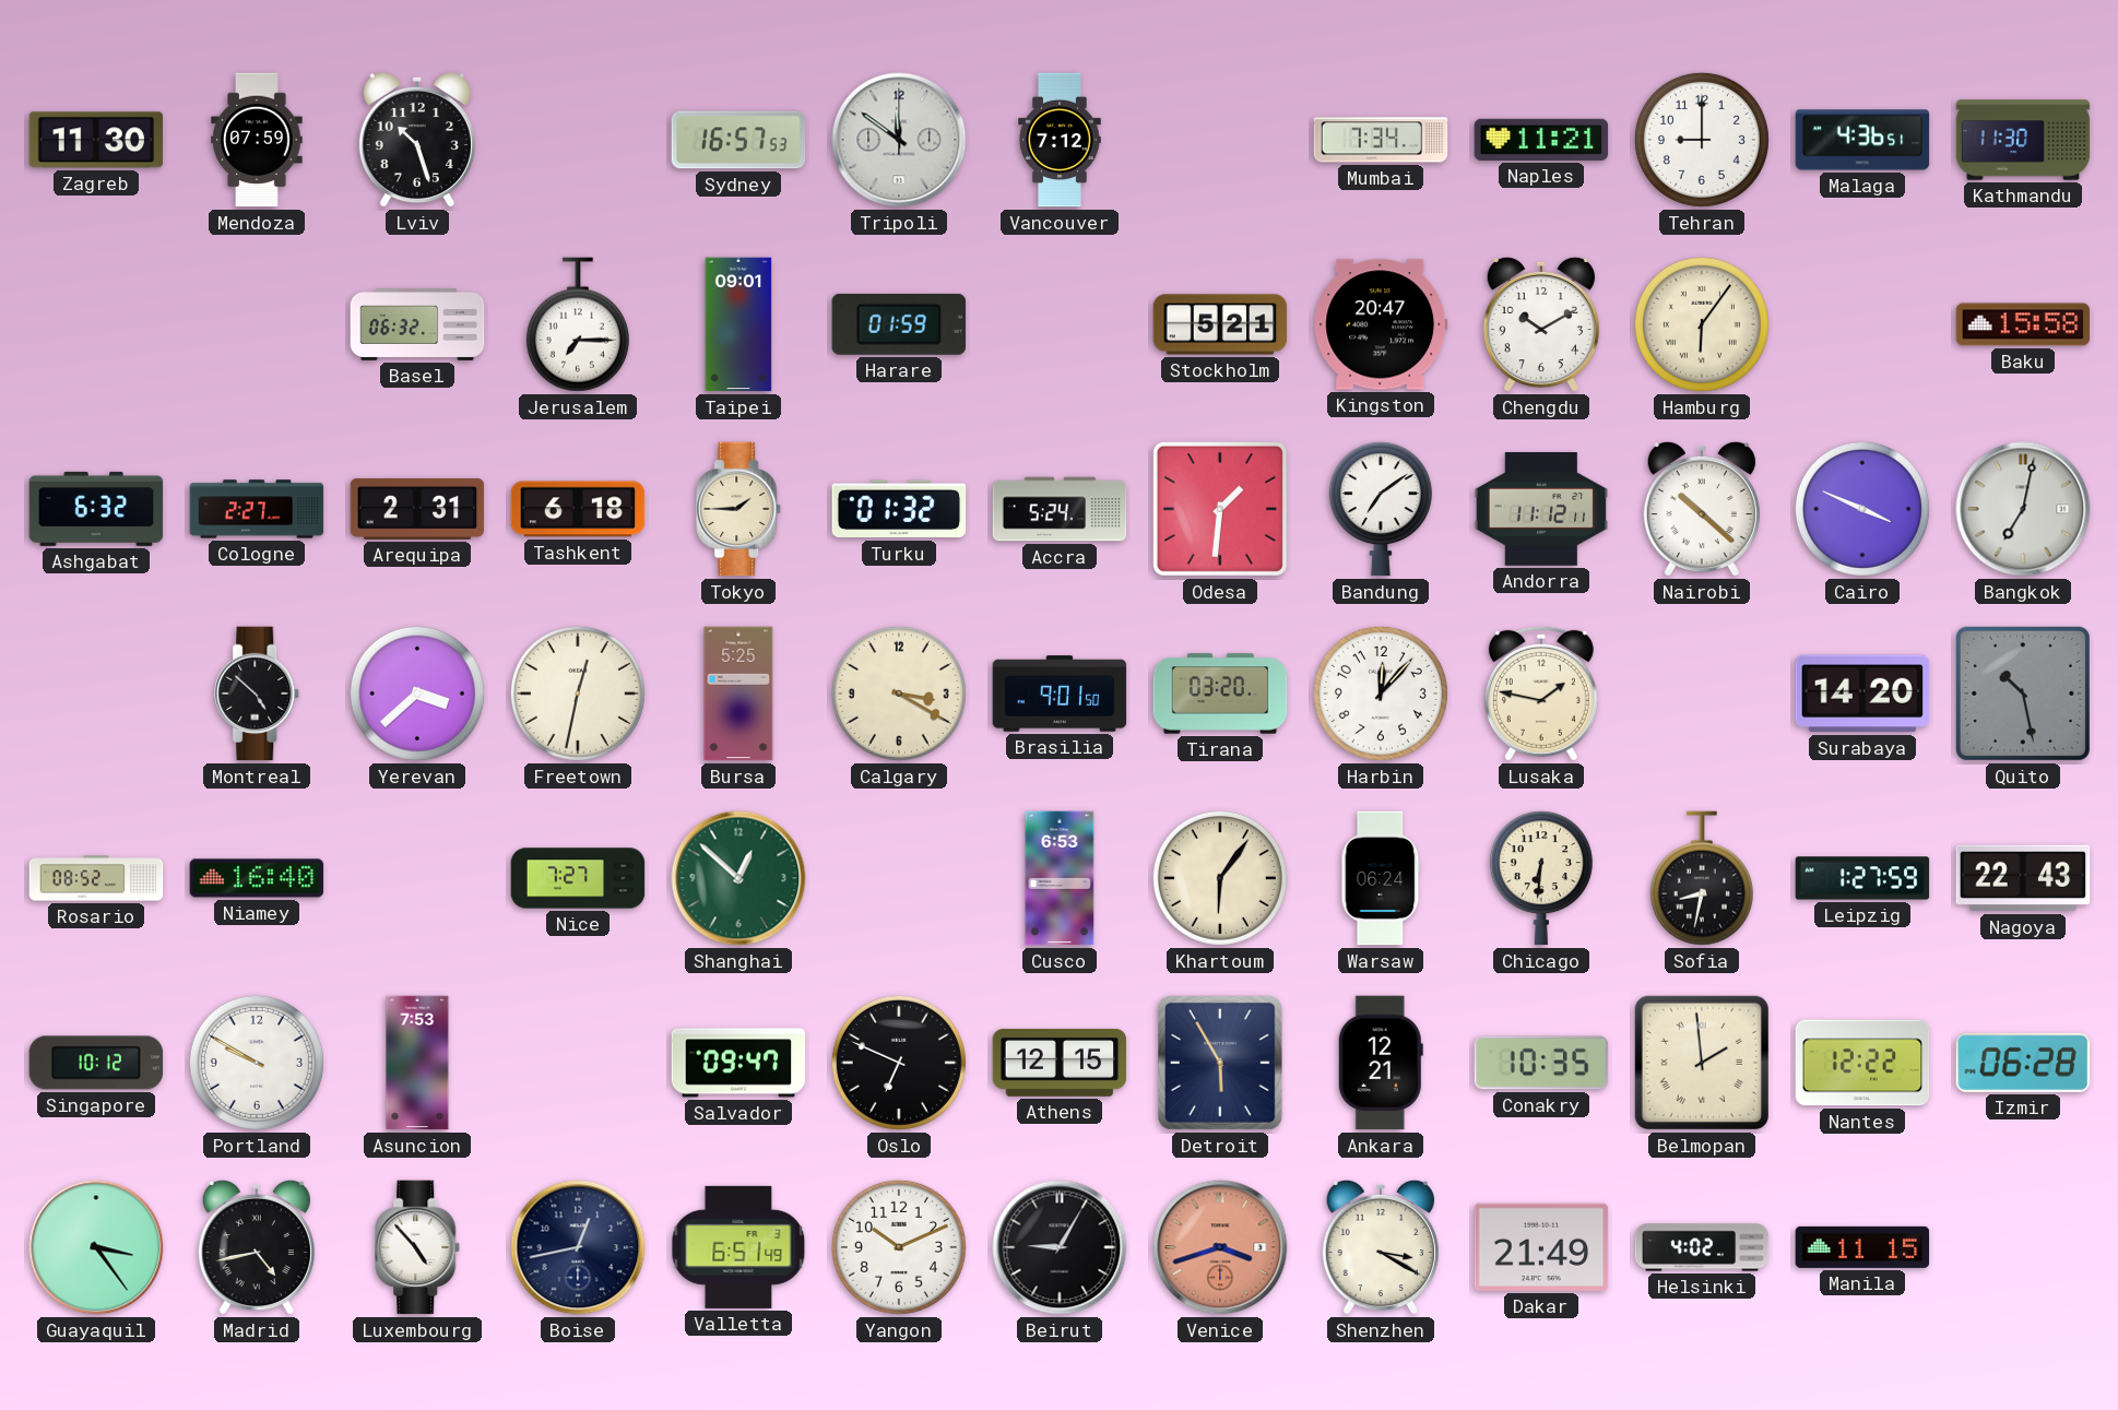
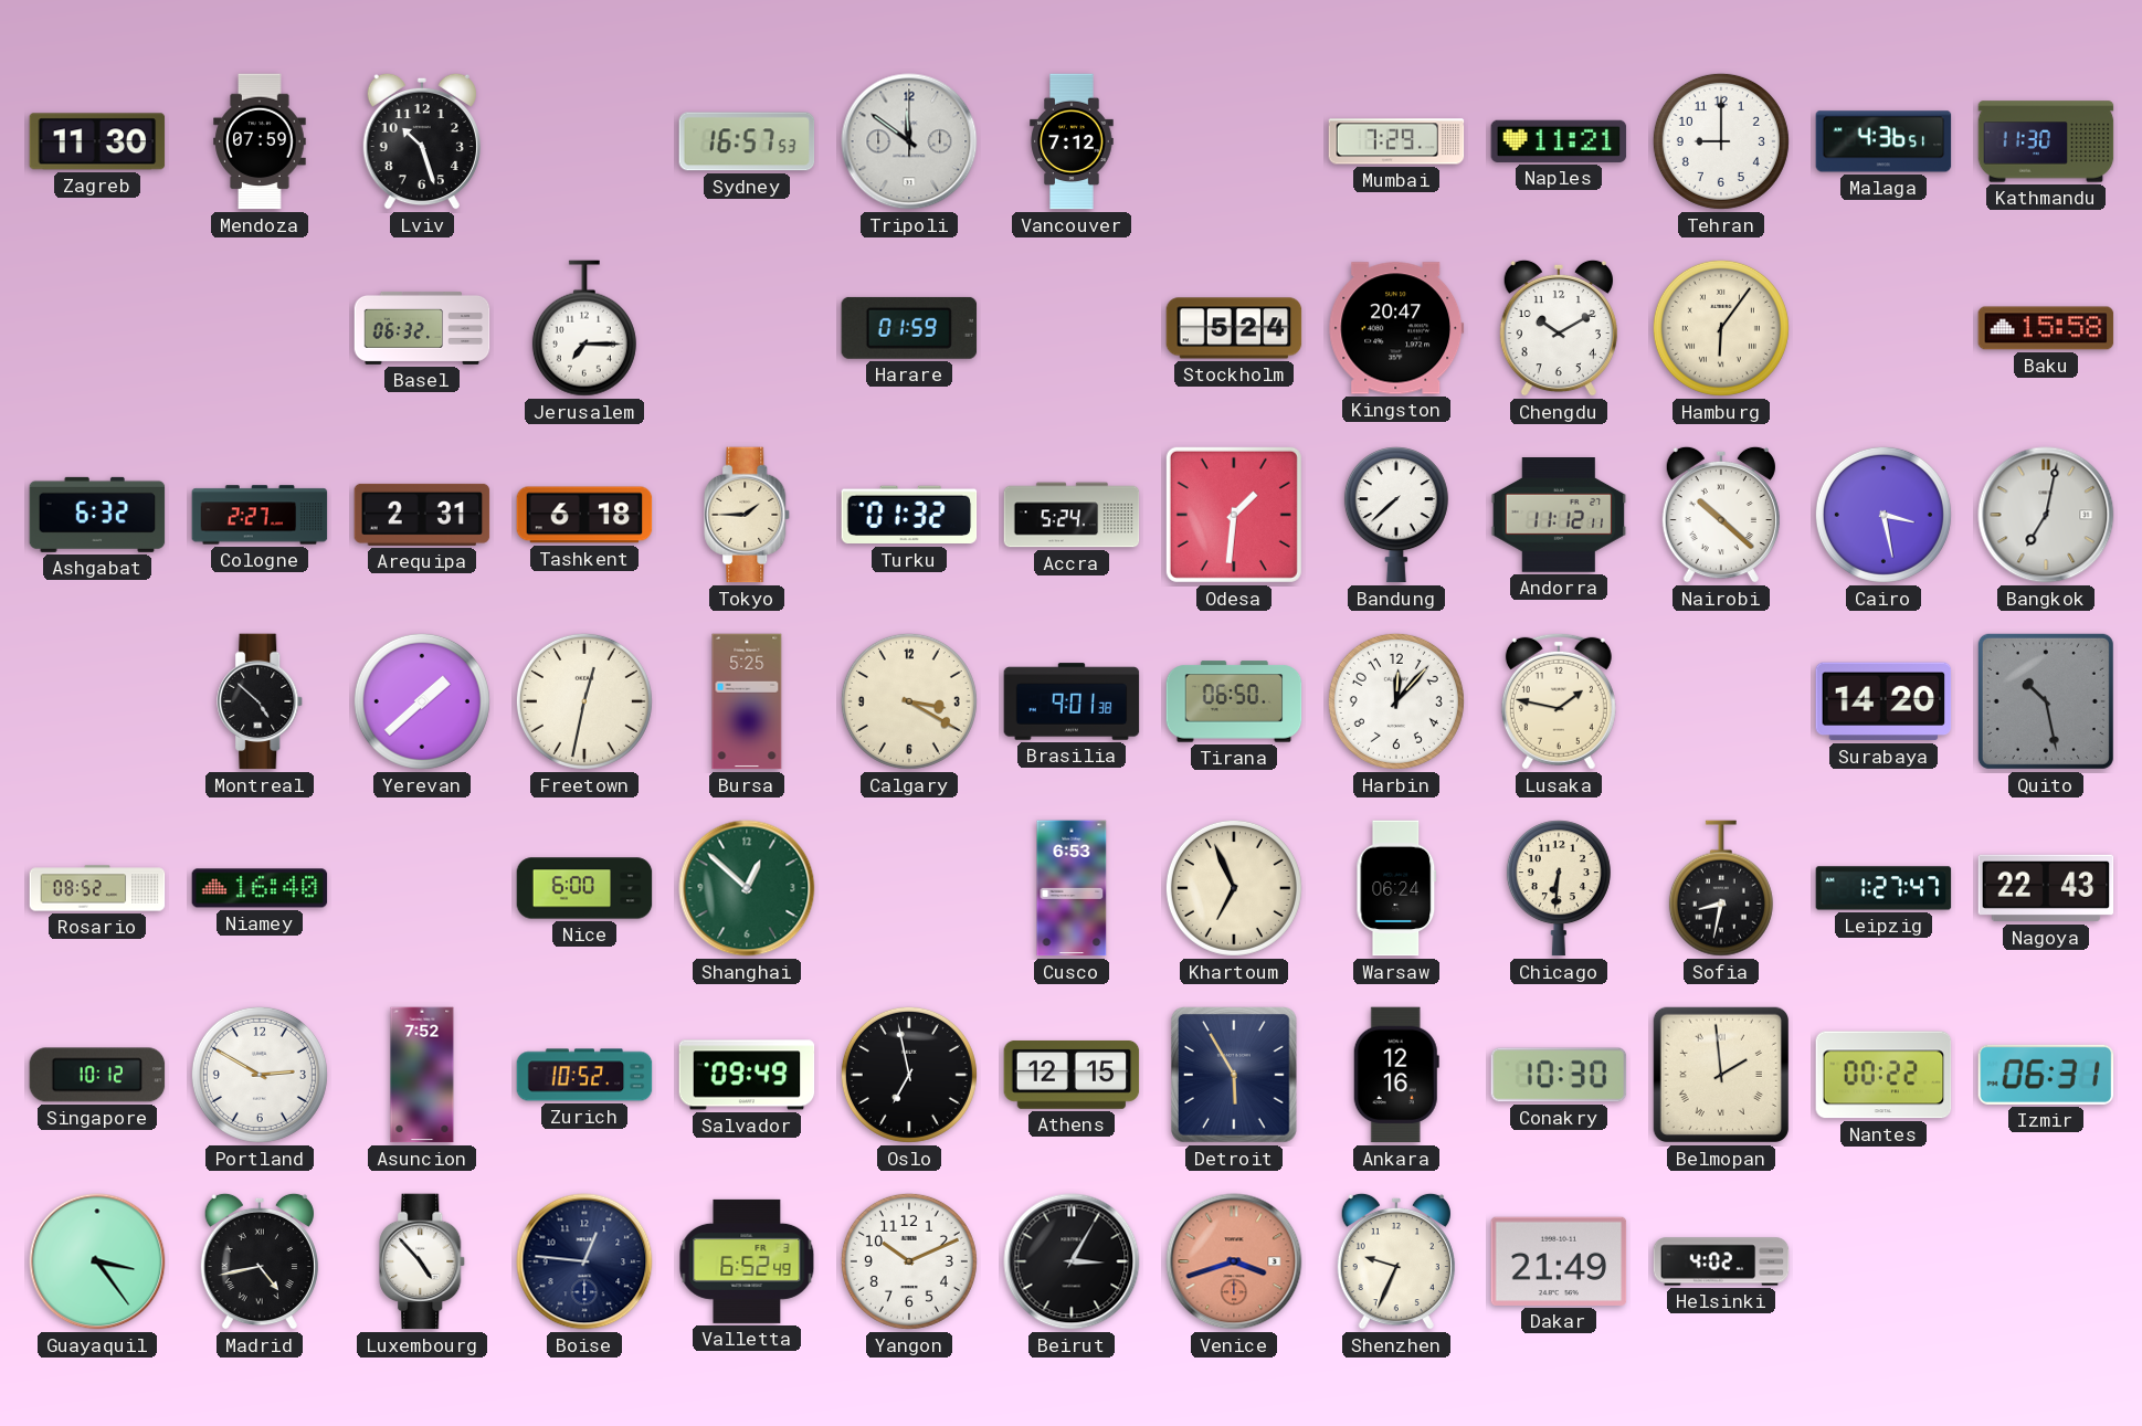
Mumbai: 7:34 -> 7:29
Taipei: 09:01 -> none
Stockholm: 5:21 -> 5:24
Bandung: 7:09 -> 7:38
Cairo: 3:49 -> 3:28
Yerevan: 3:38 -> 1:38
Brasilia: 9:01:50 -> 9:01:38
Tirana: 03:20 -> 06:50
Nice: 7:27 -> 6:00
Khartoum: 6:06 -> 6:56
Leipzig: 1:27:59 -> 1:27:47
Portland: 9:50 -> 2:50
Asuncion: 7:53 -> 7:52
Zurich: none -> 10:52
Salvador: 09:47 -> 09:49
Oslo: 6:49 -> 6:58
Ankara: 12:21 -> 12:16
Conakry: 10:35 -> 10:30
Nantes: 12:22 -> 00:22
Izmir: 06:28 -> 06:31
Boise: 12:43 -> 12:46
Valletta: 6:51 -> 6:52
Beirut: 9:05 -> 3:05
Shenzhen: 3:20 -> 9:34
Manila: 11:15 -> none
